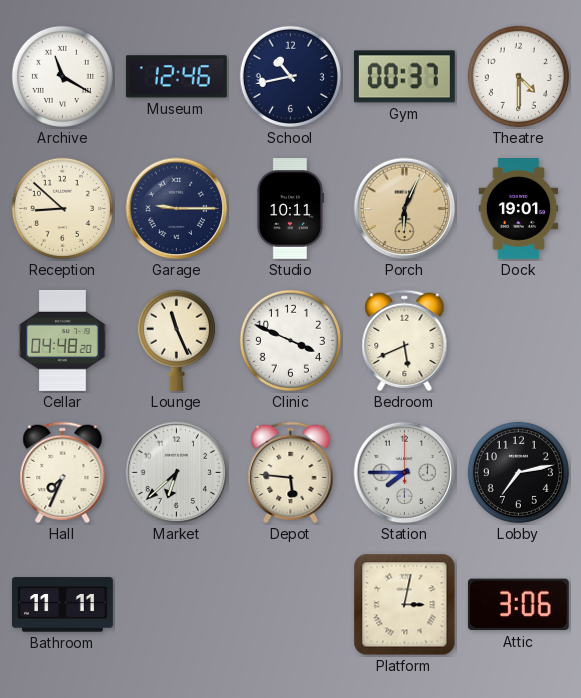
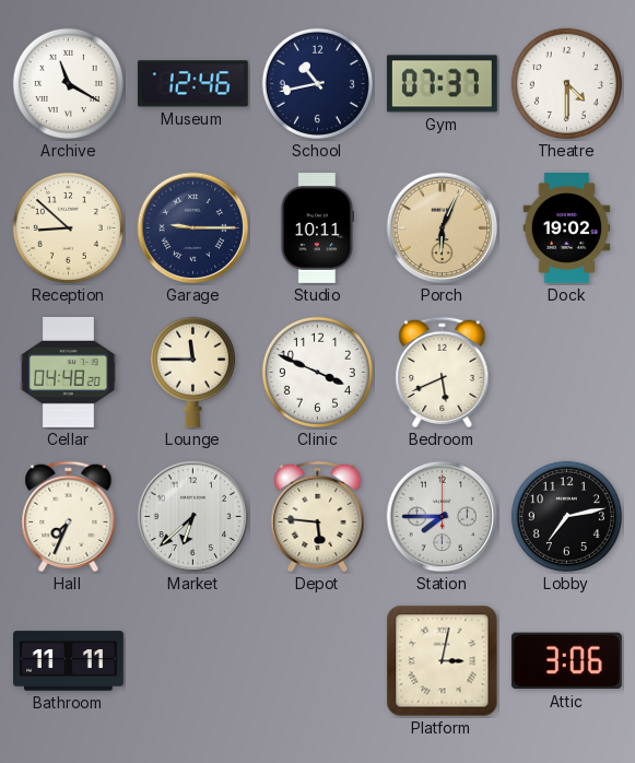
Gym: 00:37 -> 07:37
Dock: 19:01 -> 19:02
Lounge: 11:26 -> 11:45
